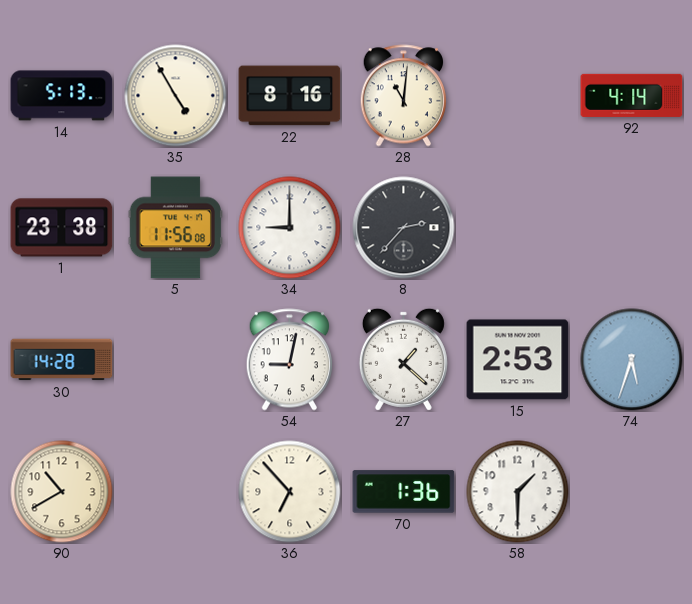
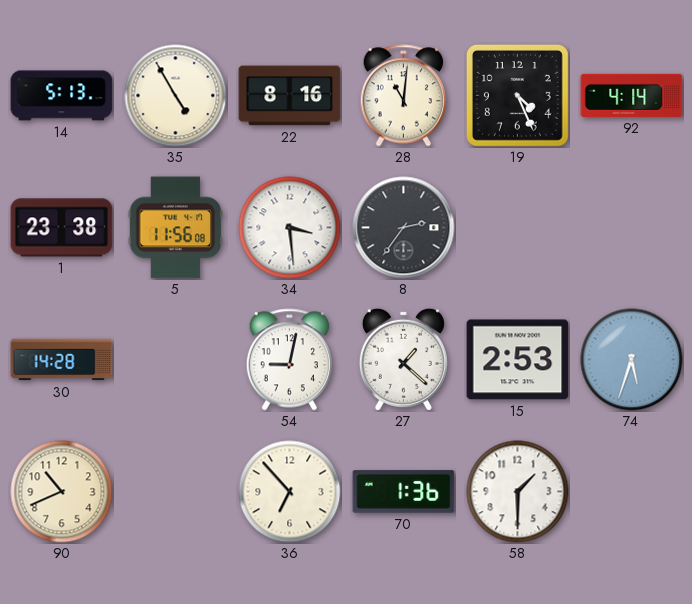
19: none -> 4:26
34: 9:00 -> 3:29
8: 2:37 -> 2:36
90: 10:40 -> 10:41
